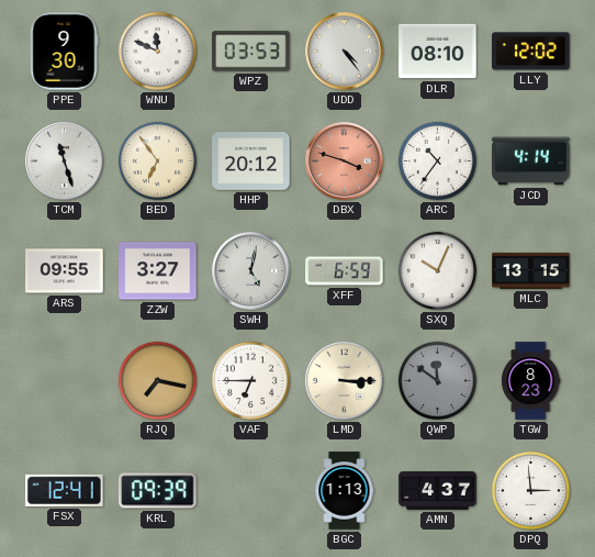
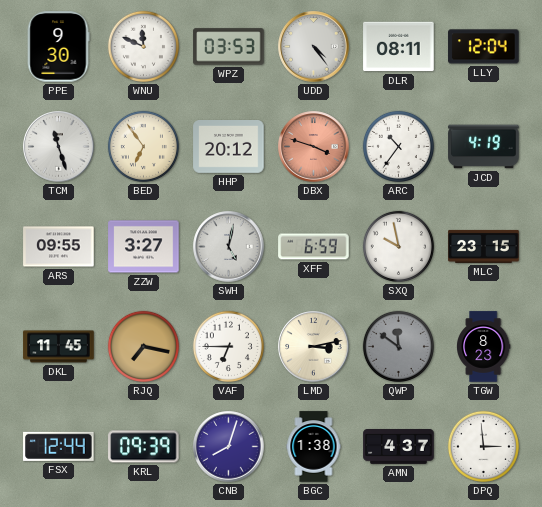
DLR: 08:10 -> 08:11
LLY: 12:02 -> 12:04
JCD: 4:14 -> 4:19
SXQ: 10:04 -> 9:58
MLC: 13:15 -> 23:15
DKL: none -> 11:45
LMD: 3:15 -> 3:13
FSX: 12:41 -> 12:44
CNB: none -> 8:03
BGC: 1:13 -> 1:38
